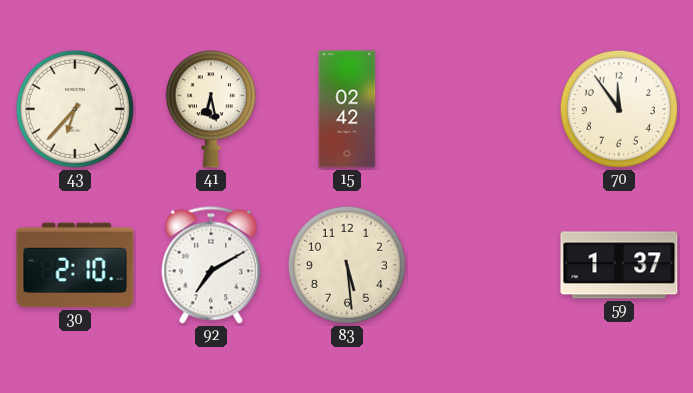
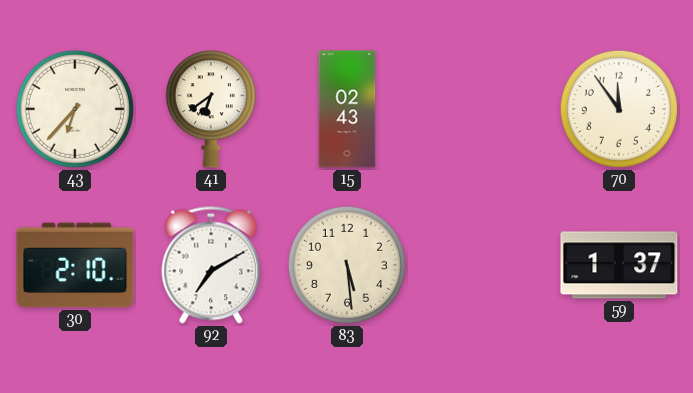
41: 6:28 -> 6:39
15: 02:42 -> 02:43
